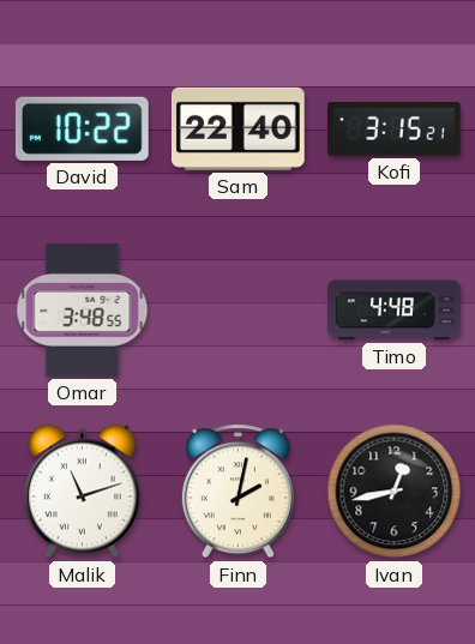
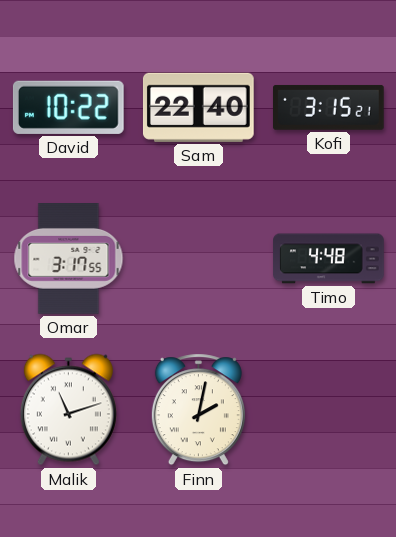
Omar: 3:48 -> 3:17
Ivan: 12:43 -> none
